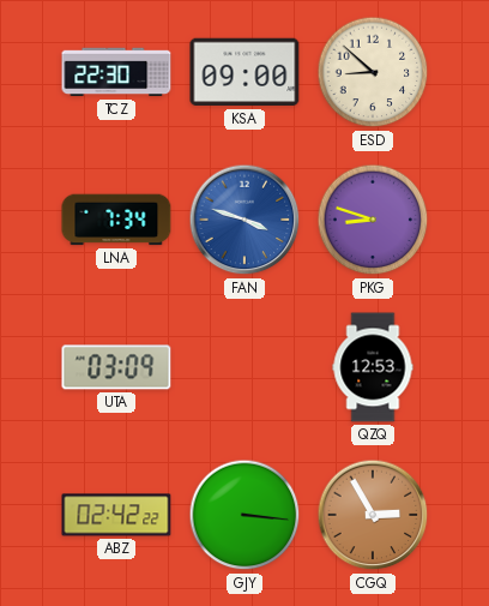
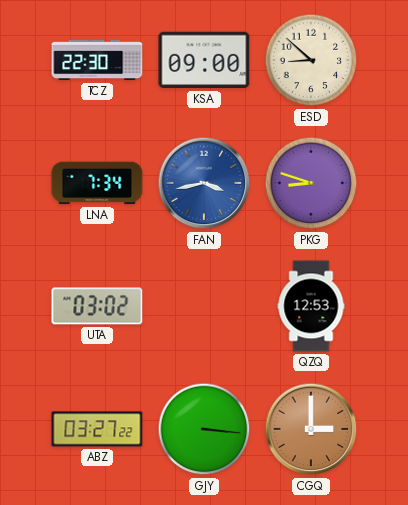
FAN: 3:48 -> 3:43
UTA: 03:09 -> 03:02
ABZ: 02:42 -> 03:27
CGQ: 2:55 -> 3:00
